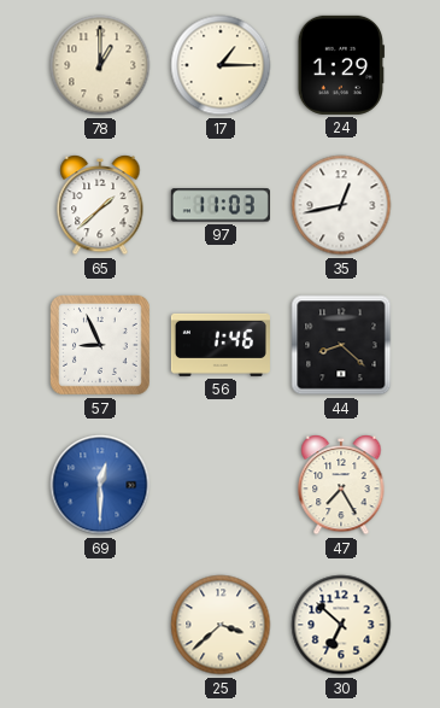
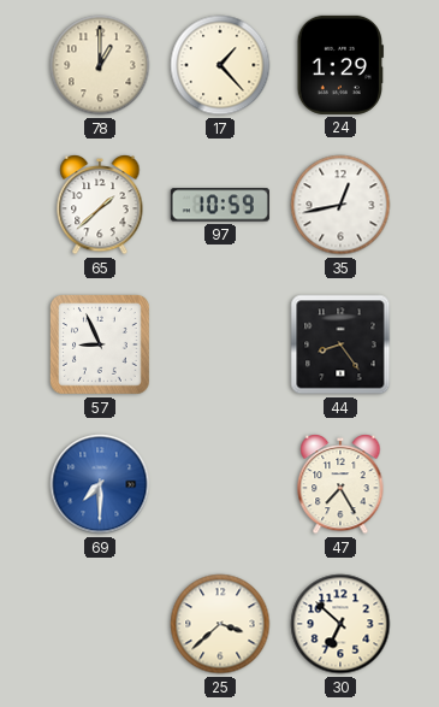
17: 1:15 -> 1:23
97: 11:03 -> 10:59
56: 1:46 -> none
44: 8:22 -> 8:24
69: 12:30 -> 7:30
